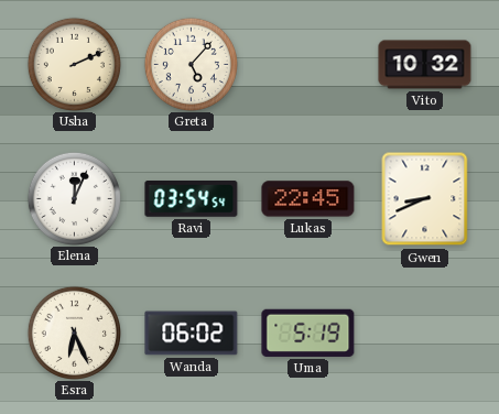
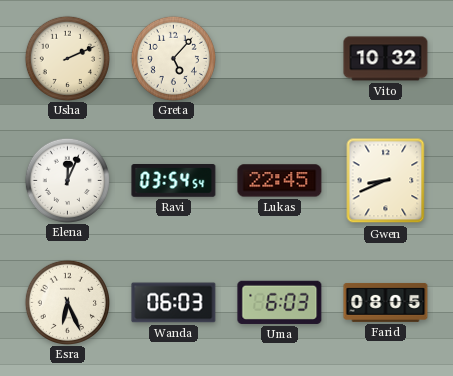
Wanda: 06:02 -> 06:03
Uma: 5:19 -> 6:03
Farid: none -> 08:05
